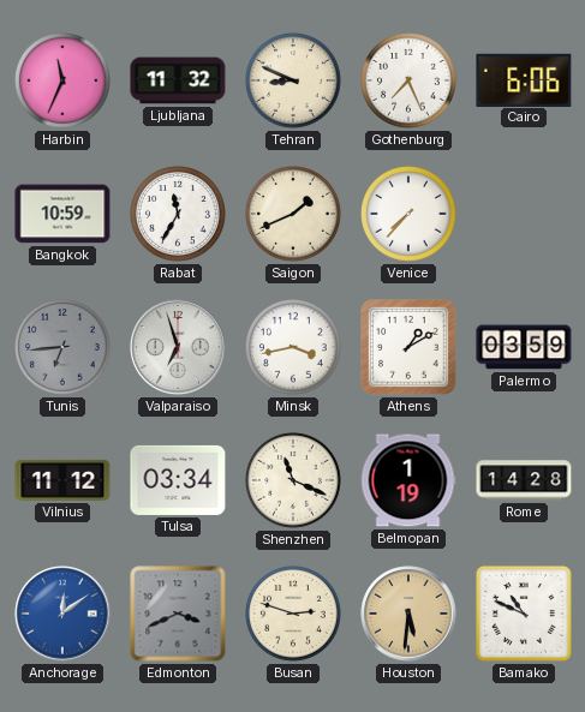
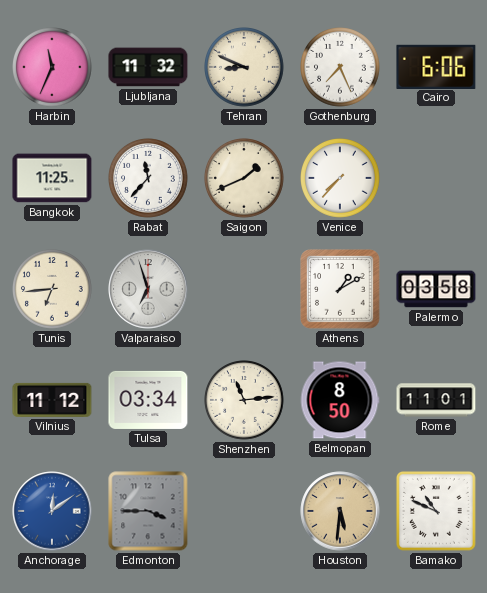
Bangkok: 10:59 -> 11:25
Rabat: 11:35 -> 11:37
Tunis dial: grey -> cream
Minsk: 3:43 -> none
Palermo: 03:59 -> 03:58
Shenzhen: 11:19 -> 11:14
Belmopan: 1:19 -> 8:50
Rome: 14:28 -> 11:01
Edmonton: 3:41 -> 3:45
Busan: 2:48 -> none
